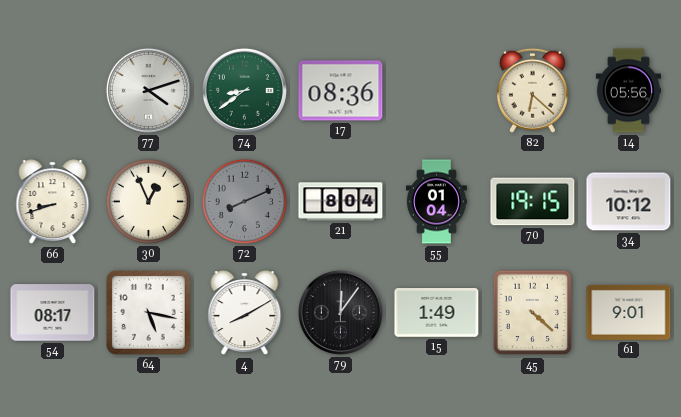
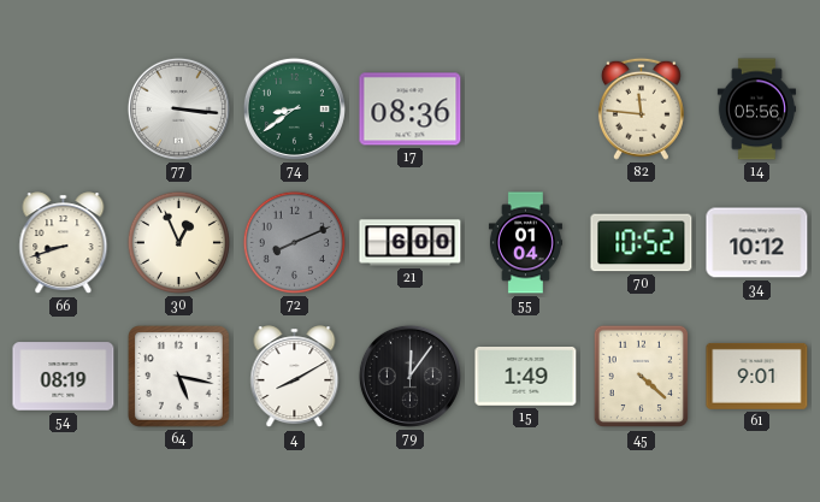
77: 4:12 -> 3:16
82: 6:22 -> 11:46
21: 8:04 -> 6:00
70: 19:15 -> 10:52
54: 08:17 -> 08:19
